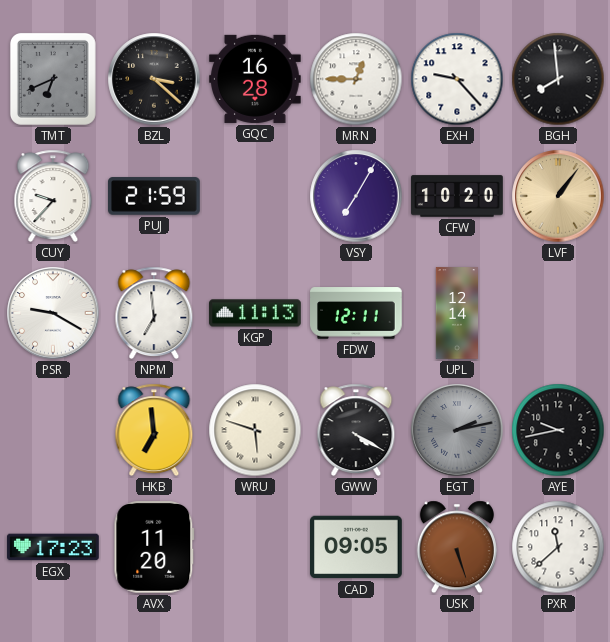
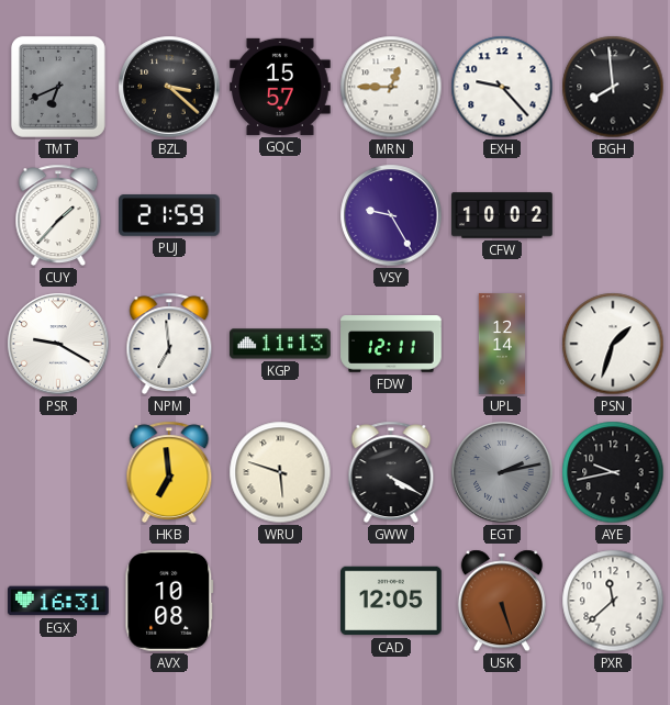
GQC: 16:28 -> 15:57
CUY: 9:37 -> 1:37
VSY: 7:05 -> 9:25
CFW: 10:20 -> 10:02
LVF: 1:06 -> none
PSN: none -> 1:33
EGX: 17:23 -> 16:31
AVX: 11:20 -> 10:08
CAD: 09:05 -> 12:05
